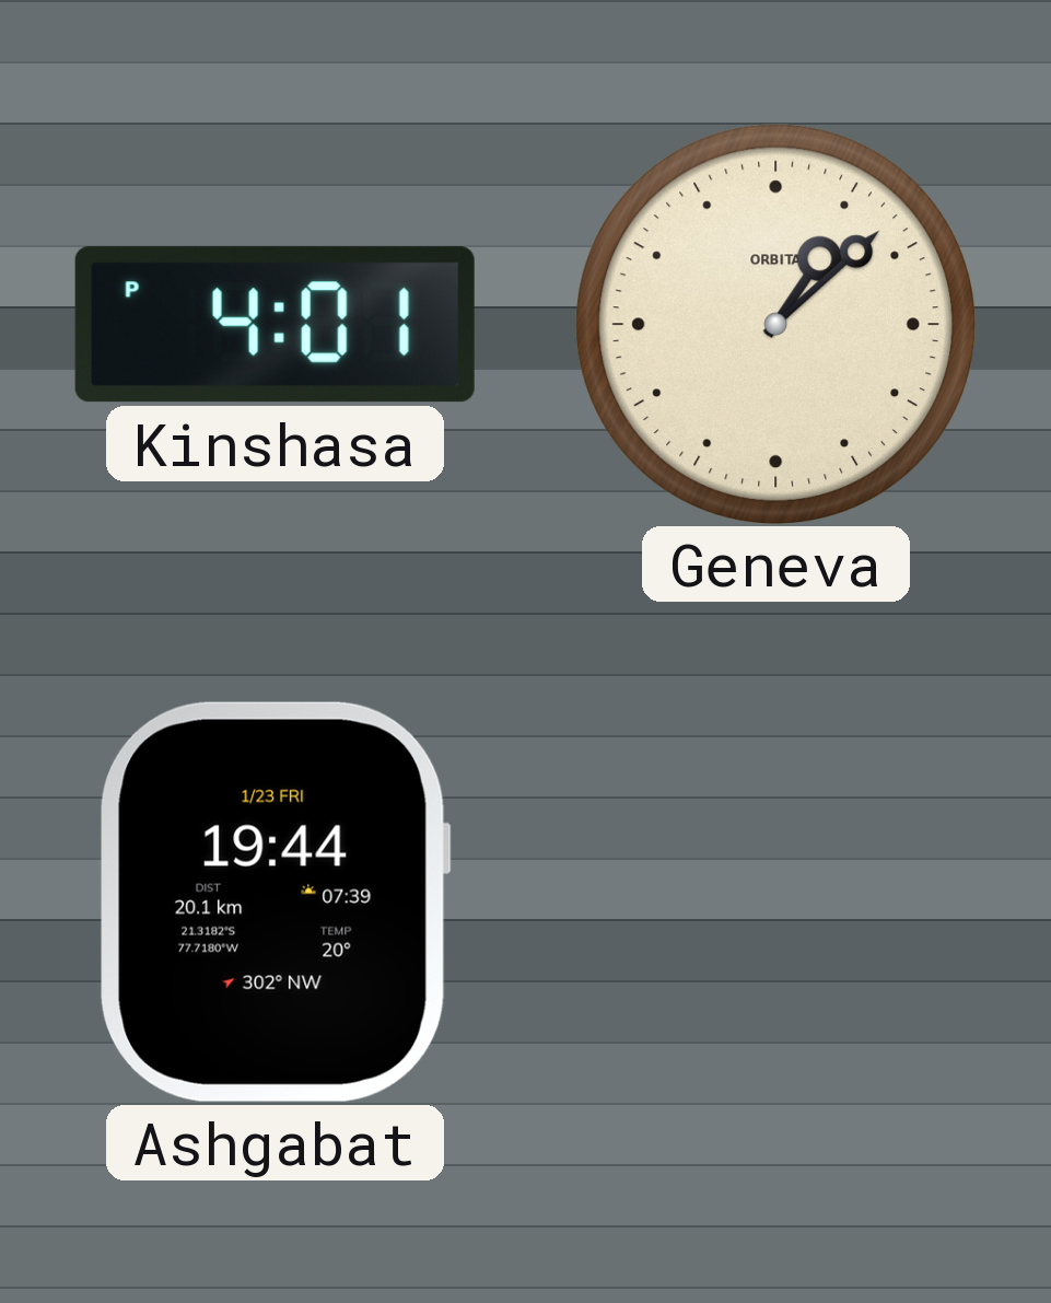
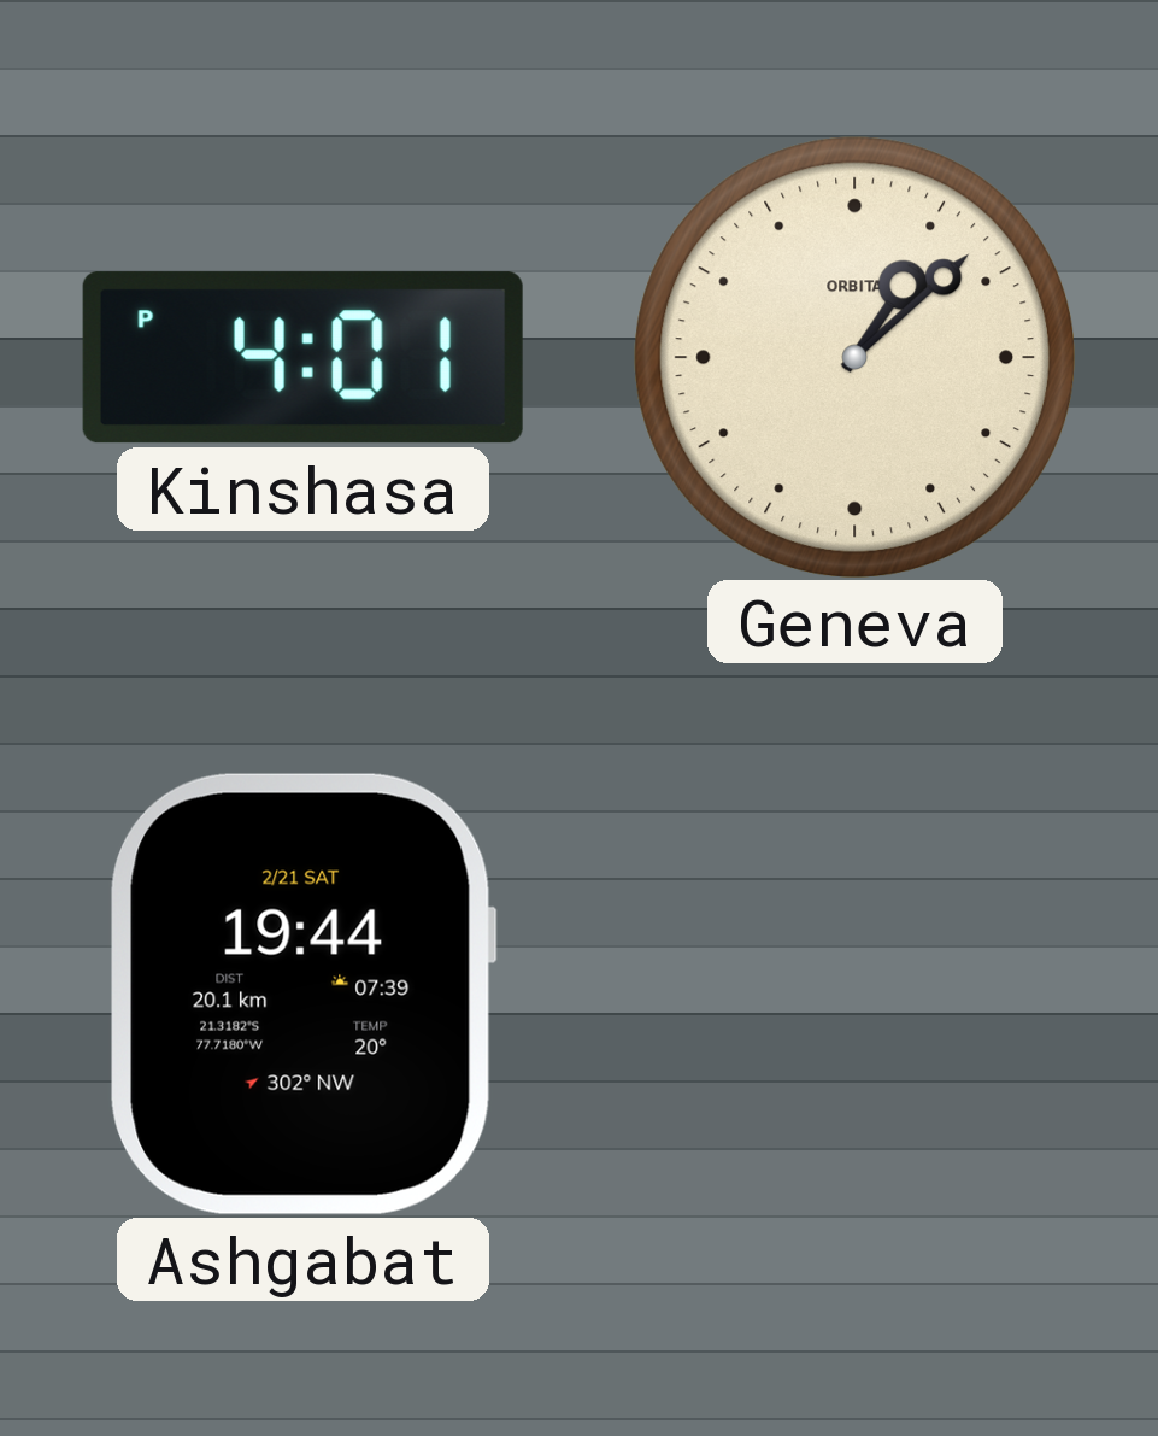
Ashgabat date: 1/23 FRI -> 2/21 SAT
